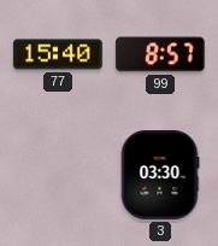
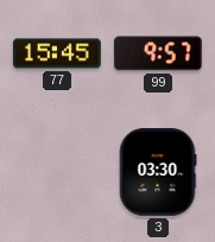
77: 15:40 -> 15:45
99: 8:57 -> 9:57
